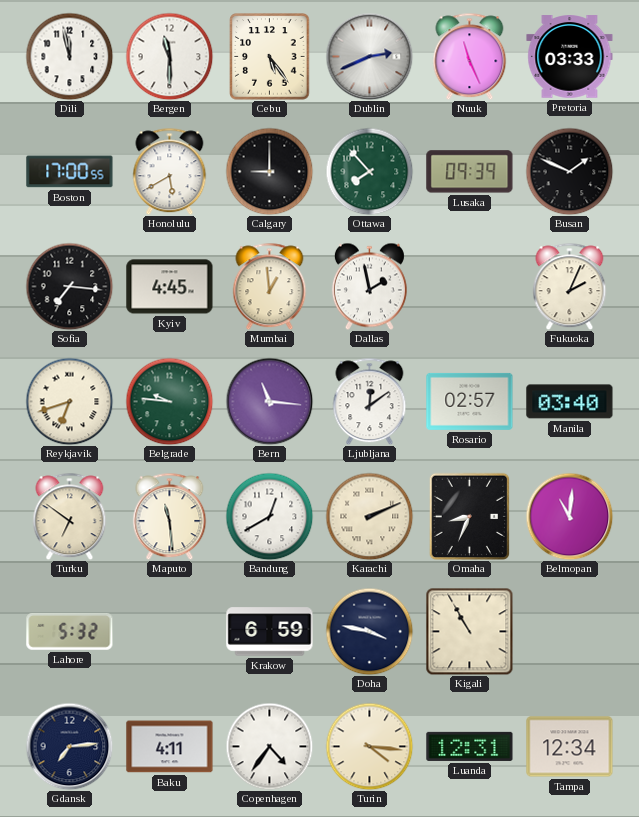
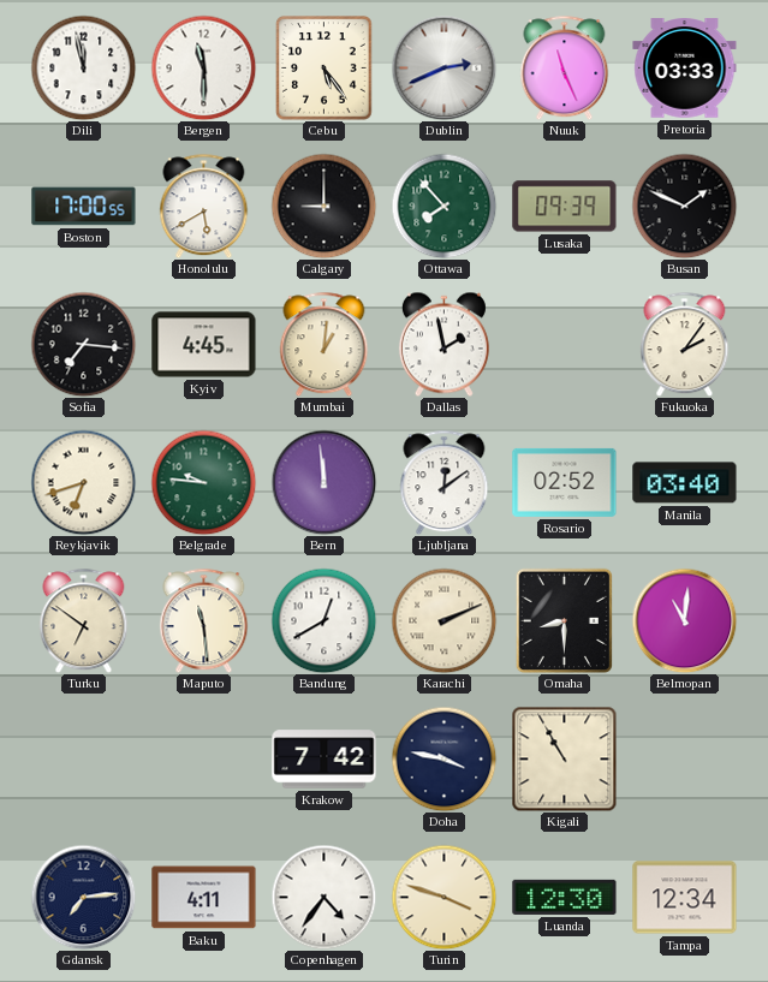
Mumbai: 12:59 -> 1:01
Fukuoka: 2:04 -> 2:06
Bern: 11:16 -> 11:59
Rosario: 02:57 -> 02:52
Omaha: 8:34 -> 8:30
Lahore: 5:32 -> none
Krakow: 6:59 -> 7:42
Turin: 4:16 -> 3:48
Luanda: 12:31 -> 12:30
